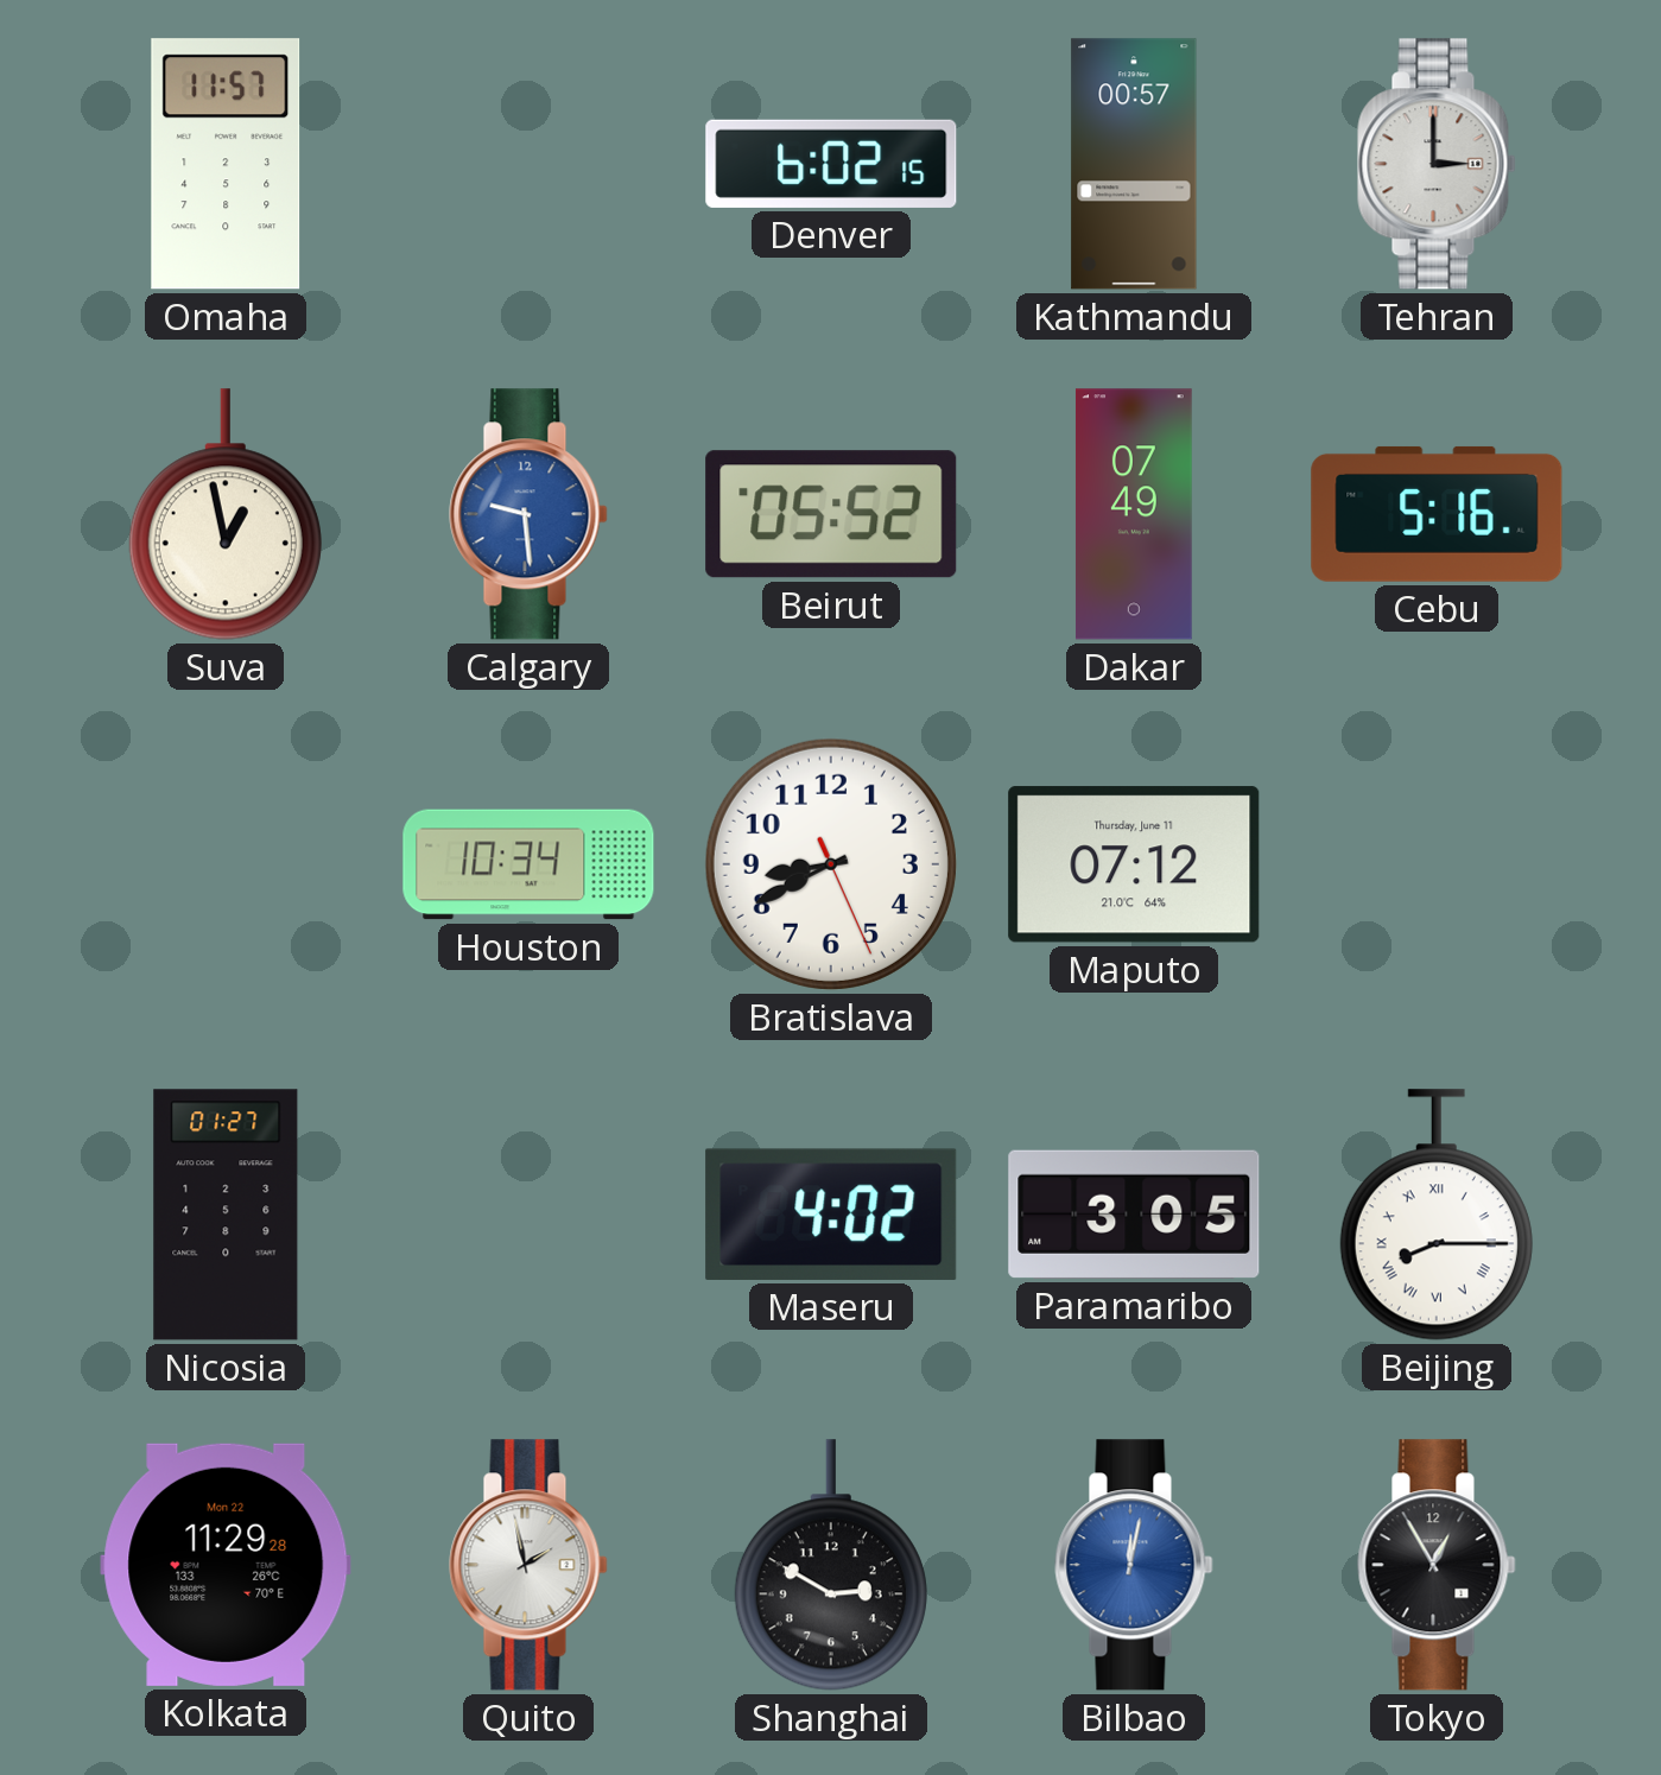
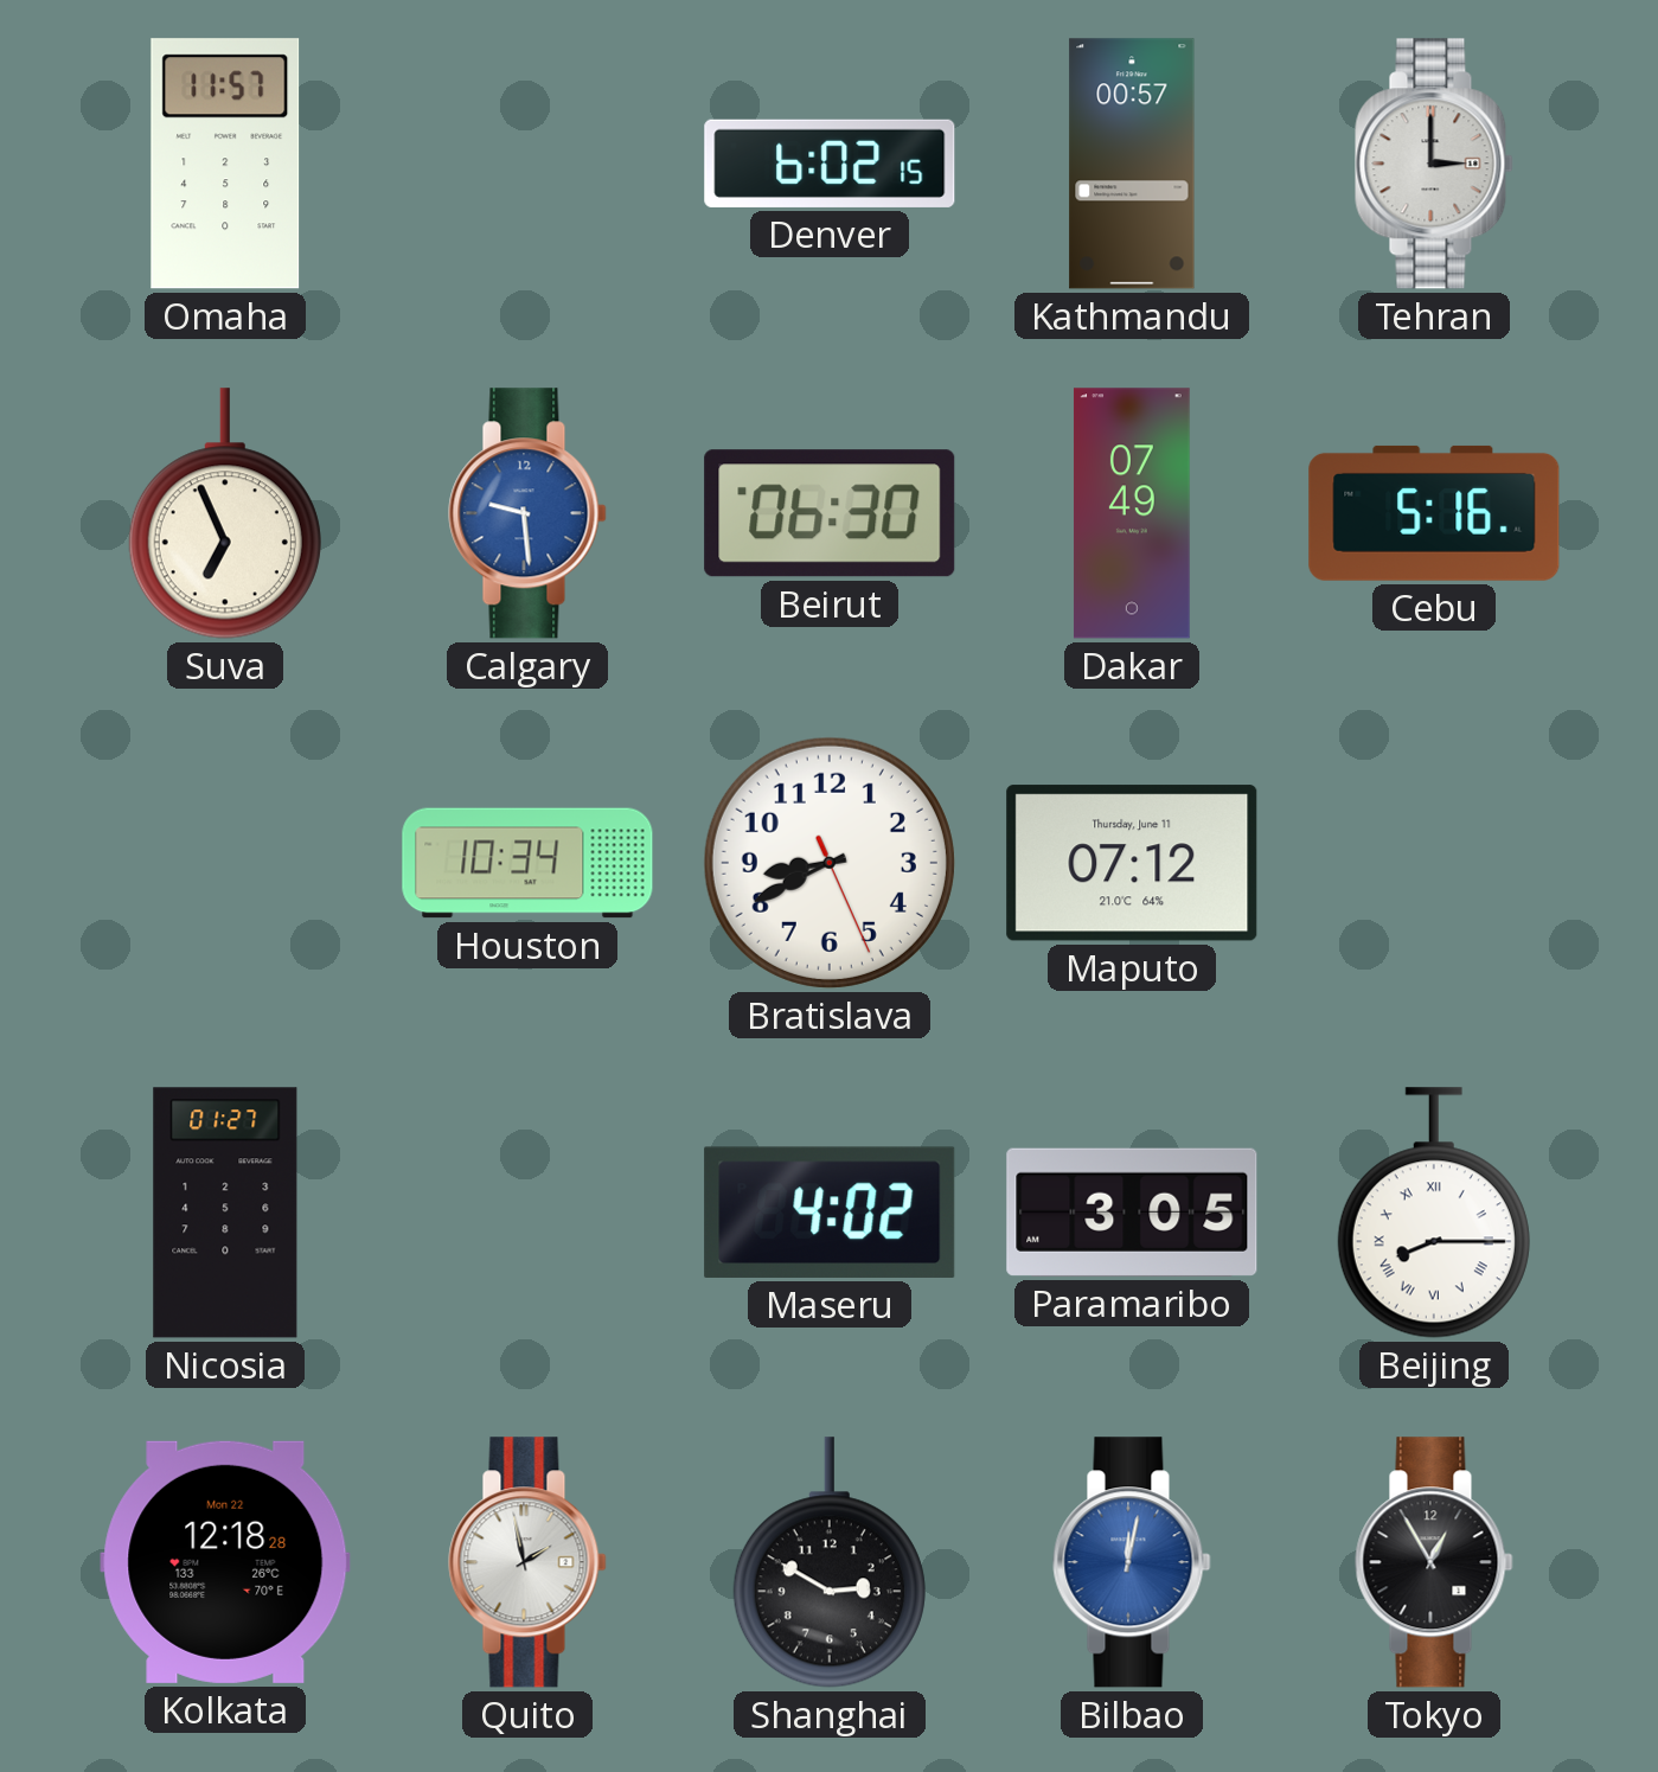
Suva: 12:58 -> 6:56
Beirut: 05:52 -> 06:30
Kolkata: 11:29 -> 12:18
